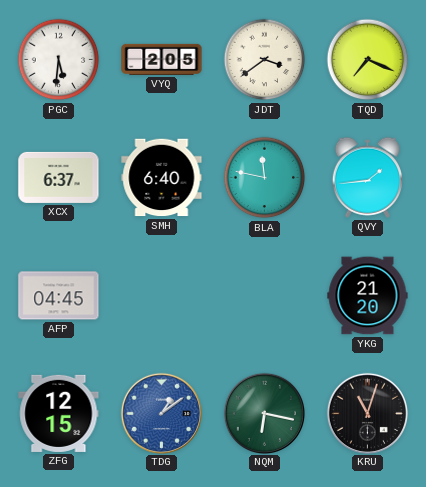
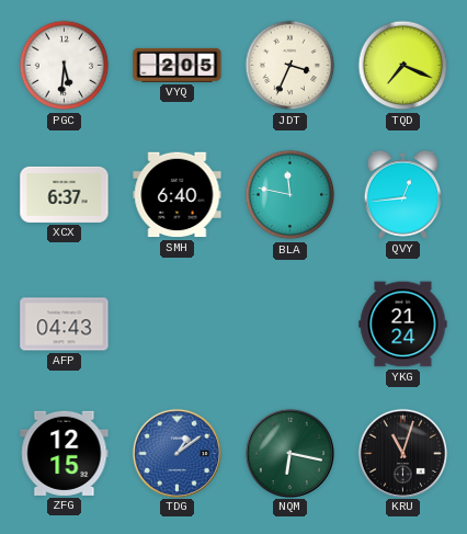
JDT: 3:39 -> 3:34
QVY: 1:44 -> 12:44
AFP: 04:45 -> 04:43
YKG: 21:20 -> 21:24
